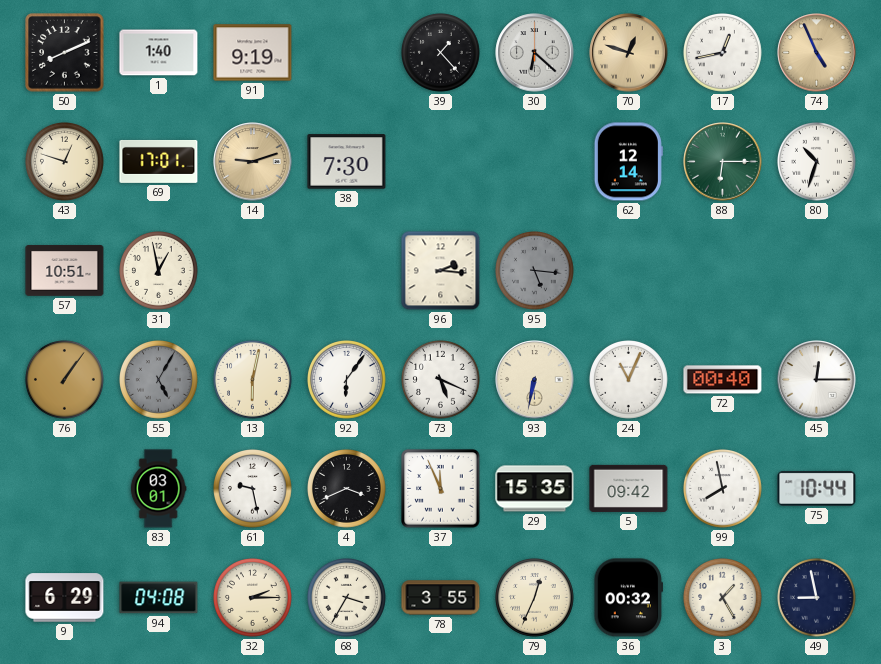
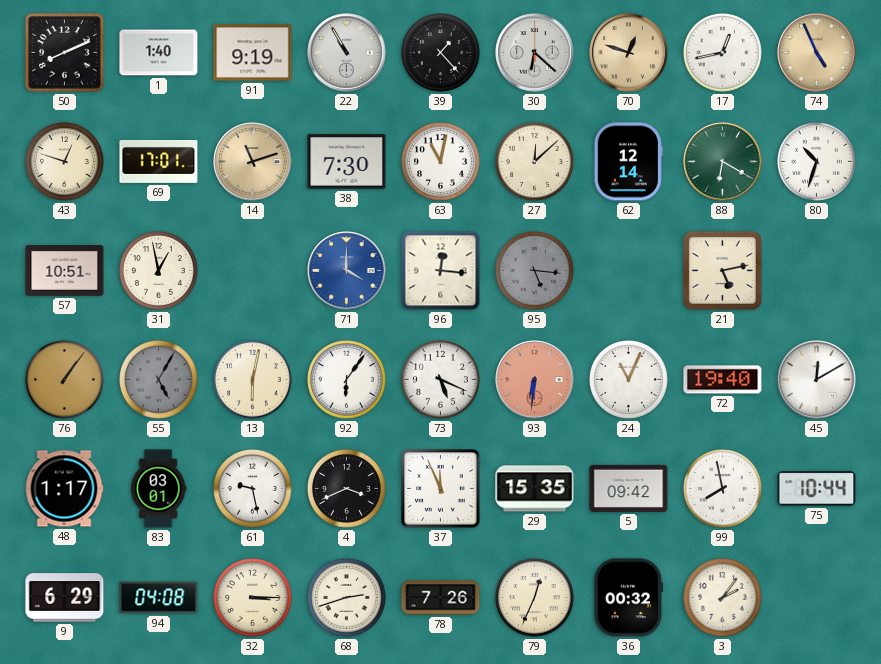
22: none -> 10:55
14: 9:12 -> 11:12
63: none -> 11:02
27: none -> 12:08
88: 6:15 -> 6:20
71: none -> 4:00
96: 2:16 -> 12:16
21: none -> 5:13
93: 6:32 -> 6:31
93 dial: cream -> salmon
72: 00:40 -> 19:40
45: 12:15 -> 12:10
48: none -> 1:17
32: 2:15 -> 3:15
68: 3:35 -> 2:42
78: 3:55 -> 7:26
3: 1:25 -> 2:06
49: 8:58 -> none
